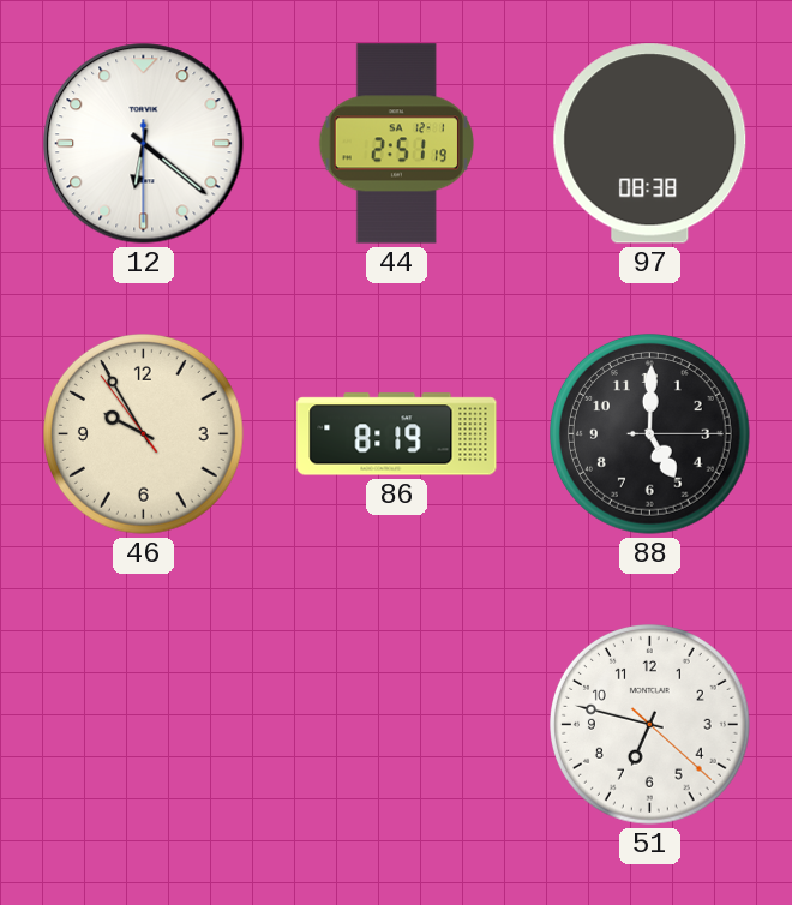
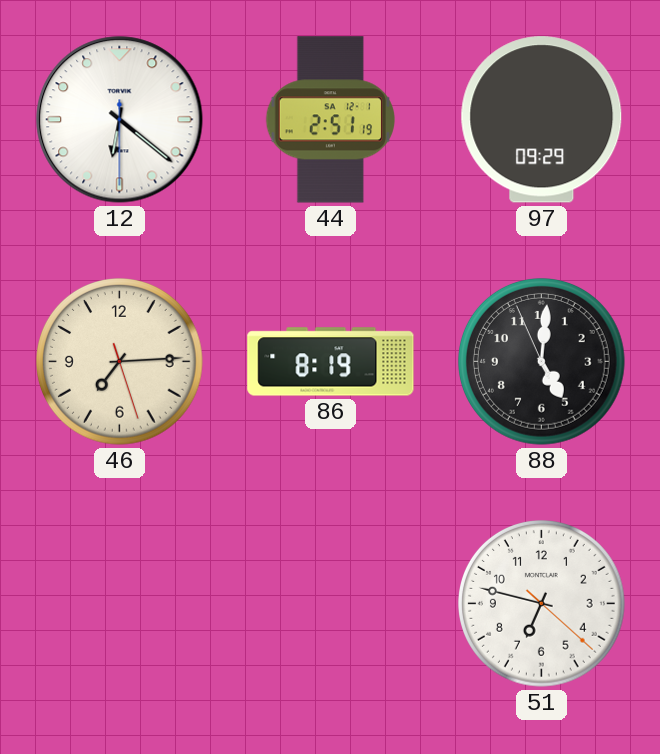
97: 08:38 -> 09:29
46: 9:54 -> 7:14
88: 5:00:15 -> 5:00:56
